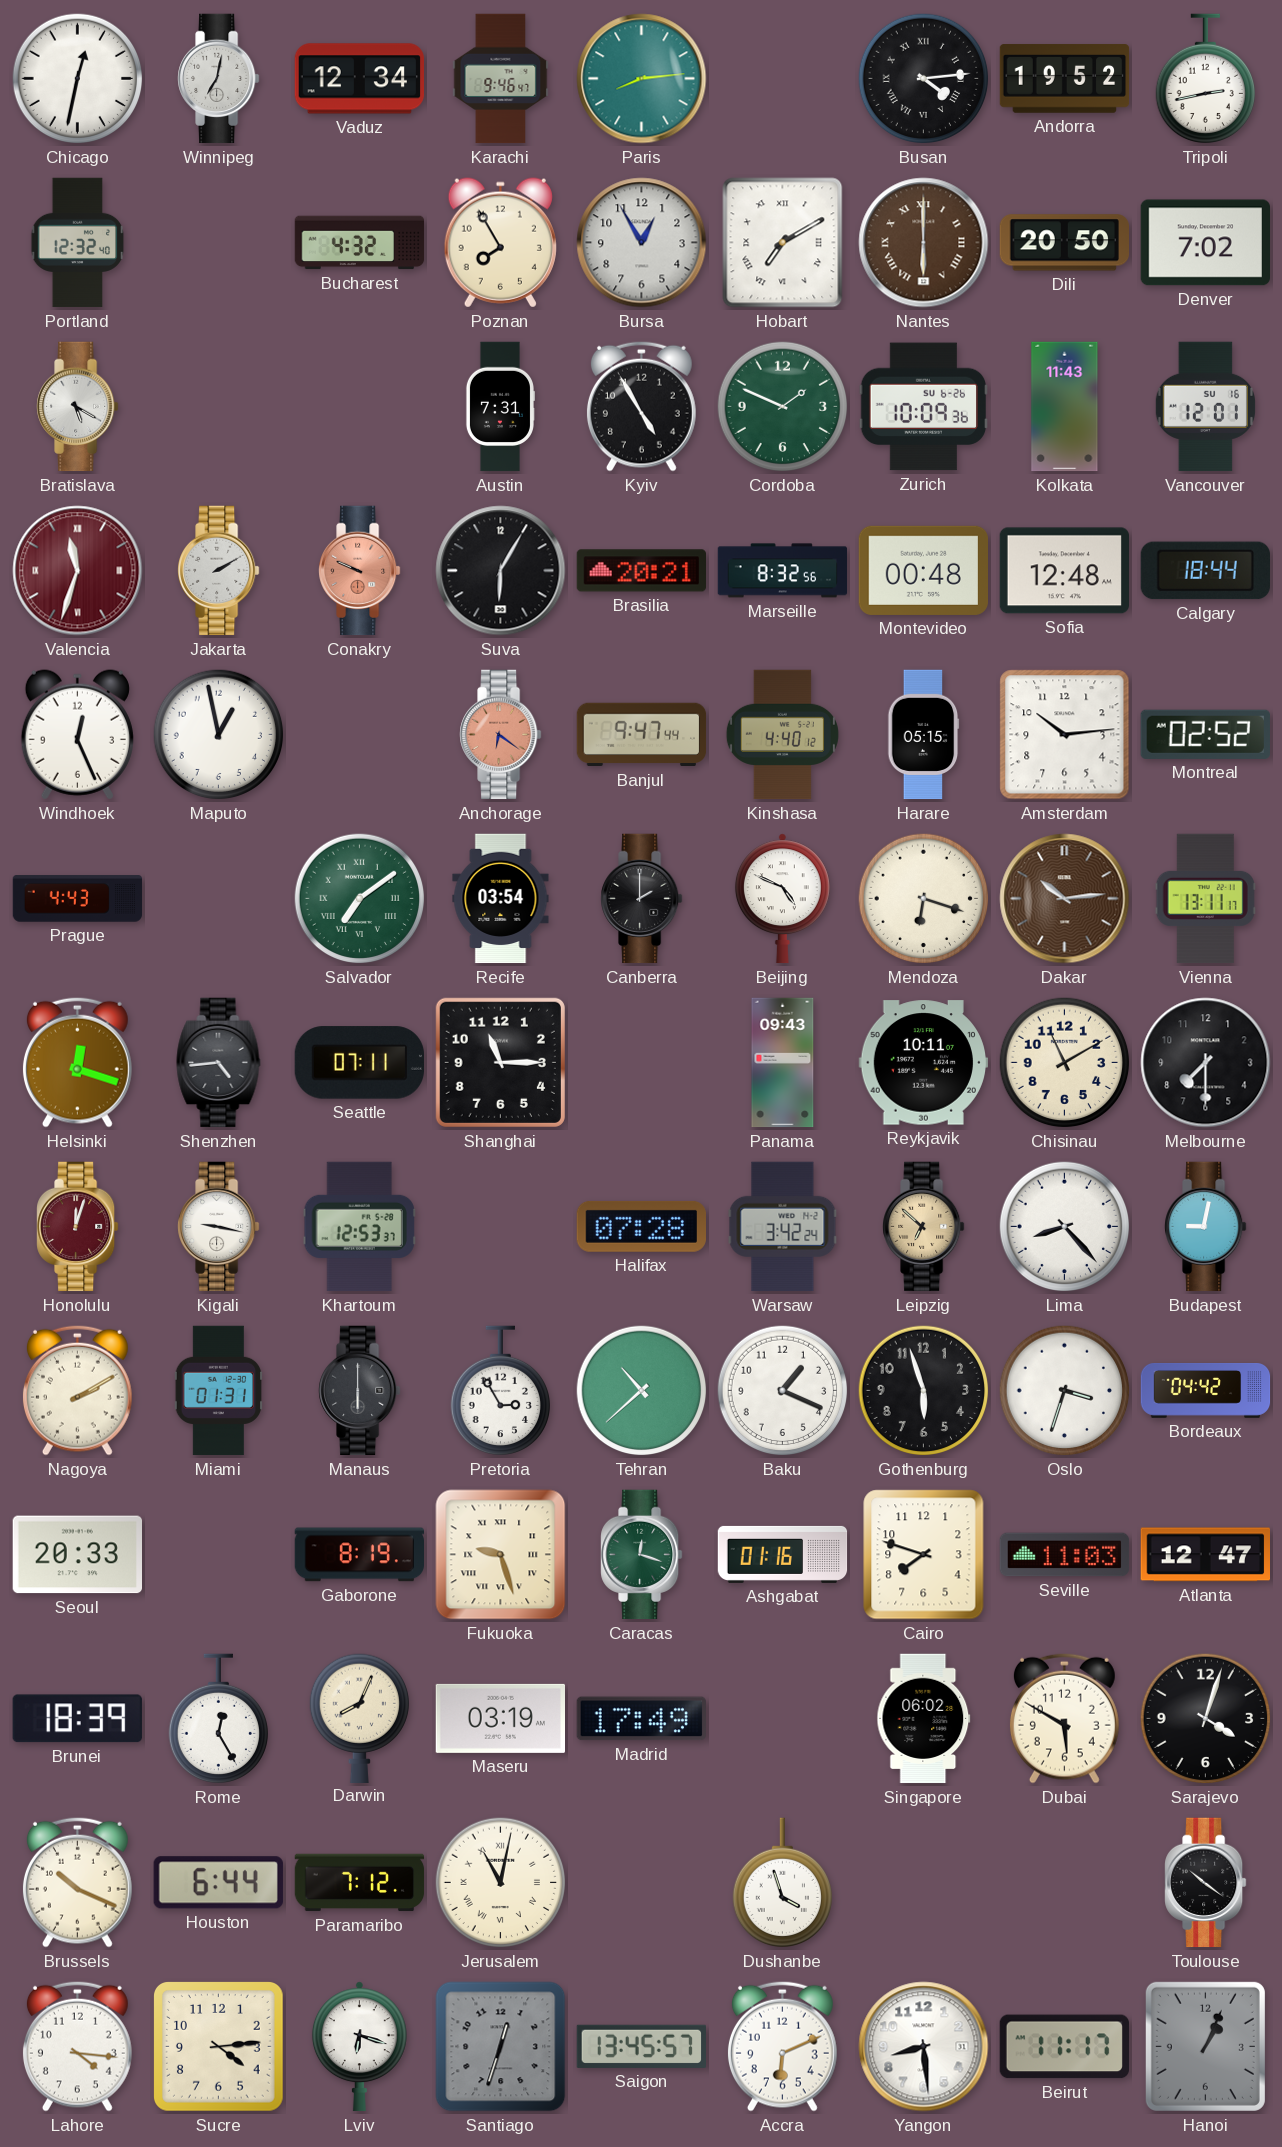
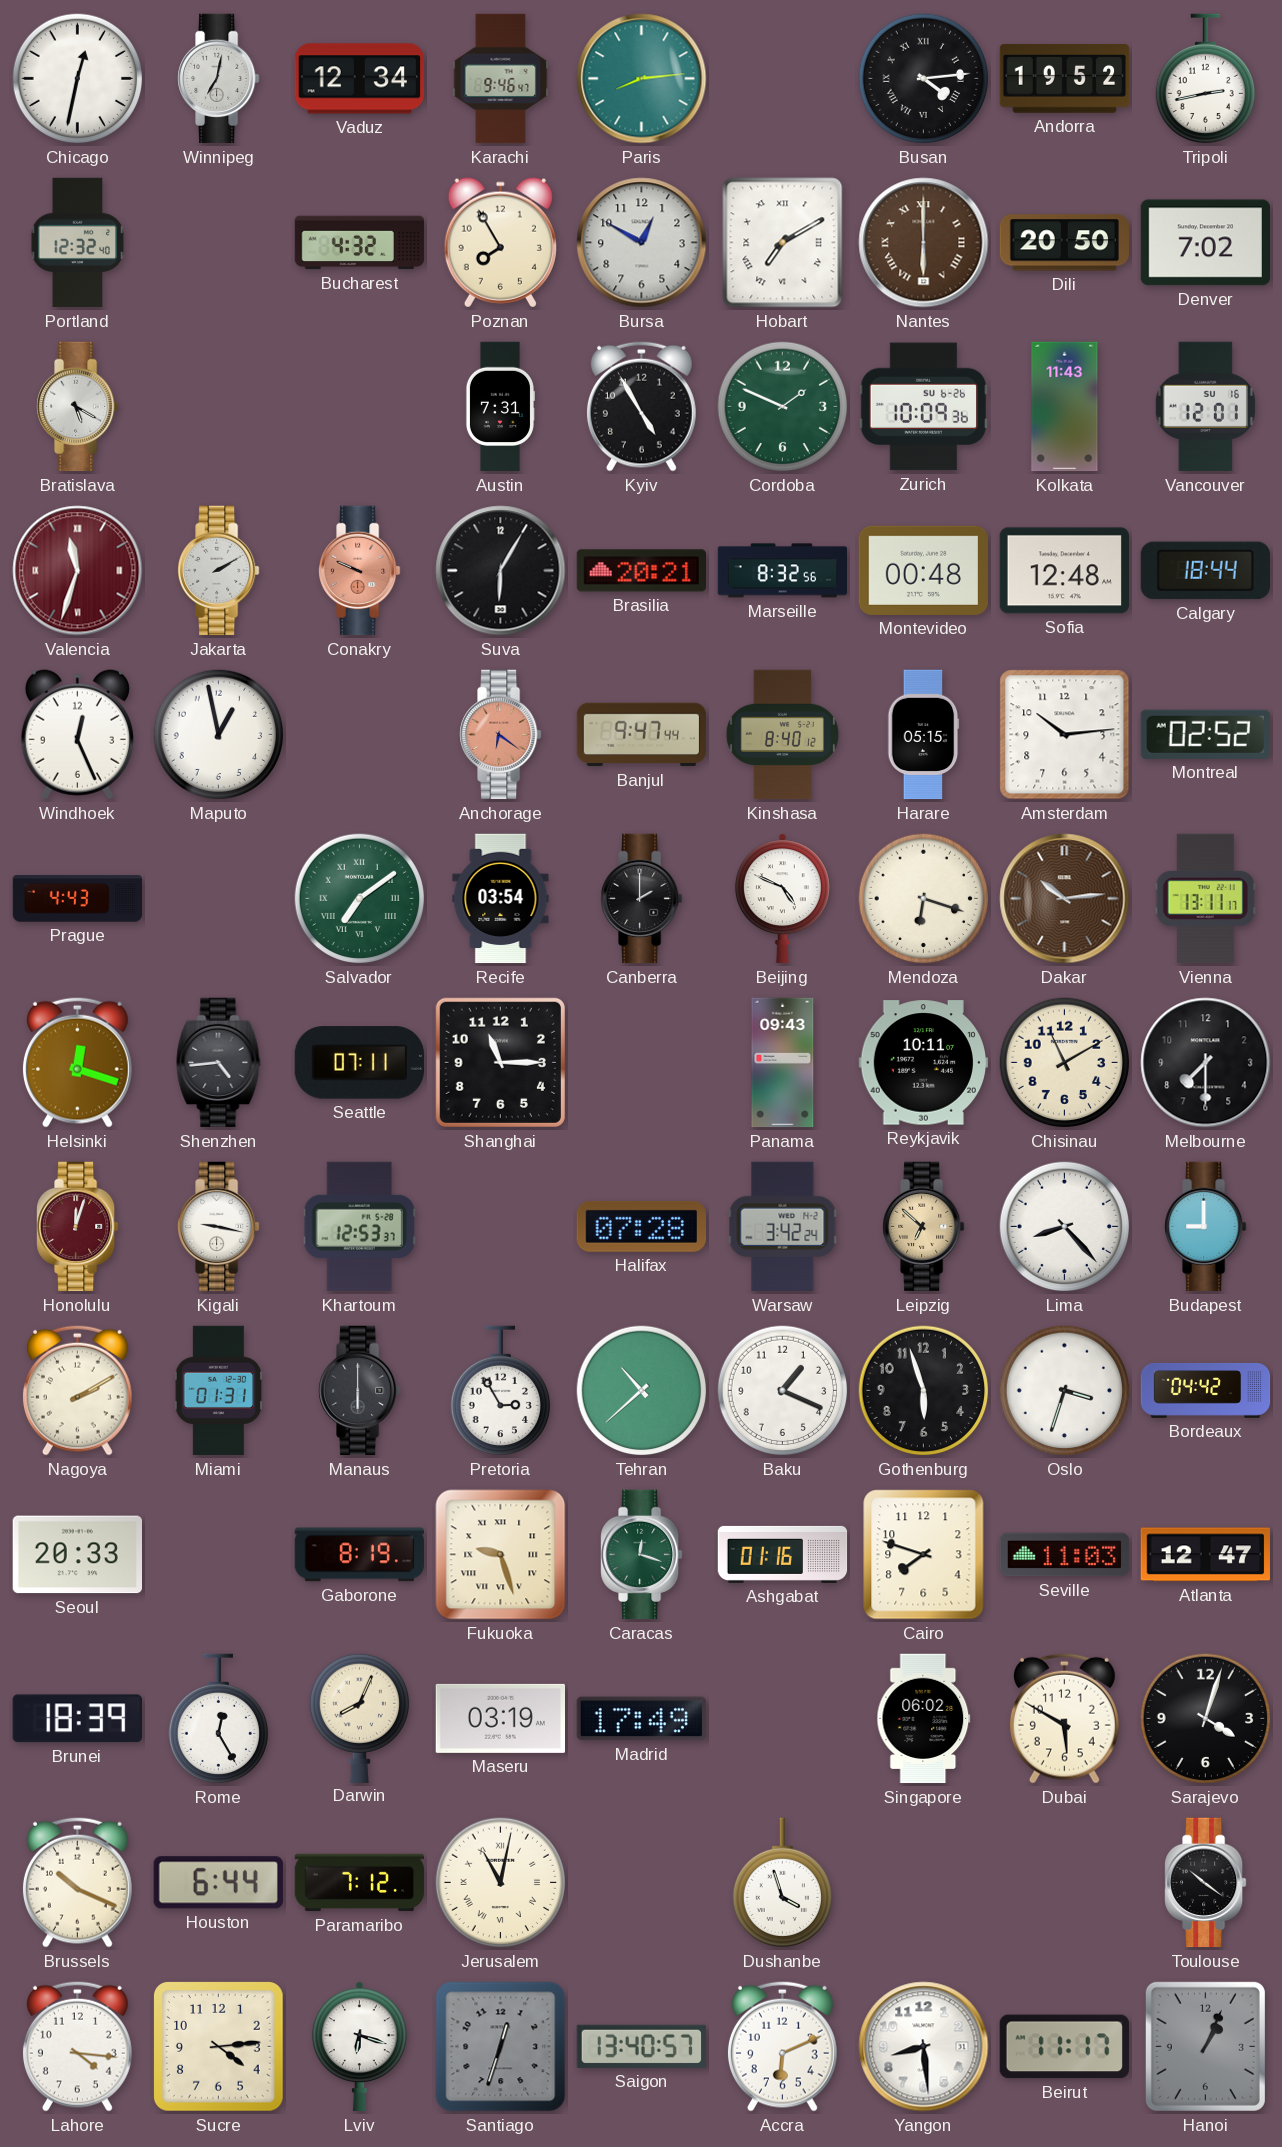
Bursa: 12:55 -> 12:50
Kinshasa: 4:40 -> 8:40
Budapest: 9:02 -> 9:00
Saigon: 13:45 -> 13:40
